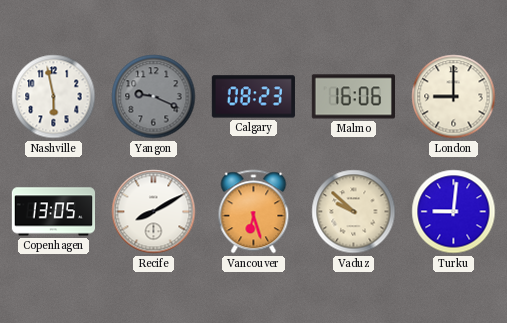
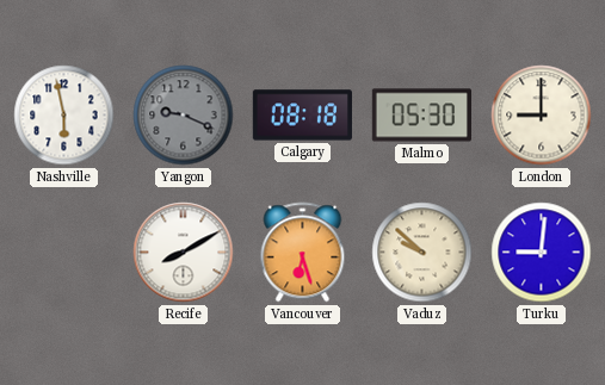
Calgary: 08:23 -> 08:18
Malmo: 16:06 -> 05:30
Copenhagen: 13:05 -> none
